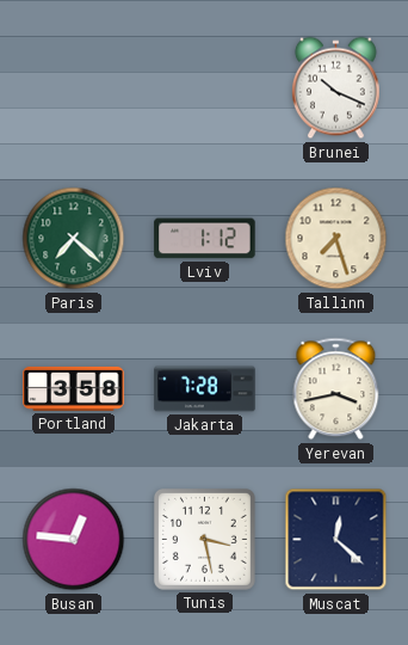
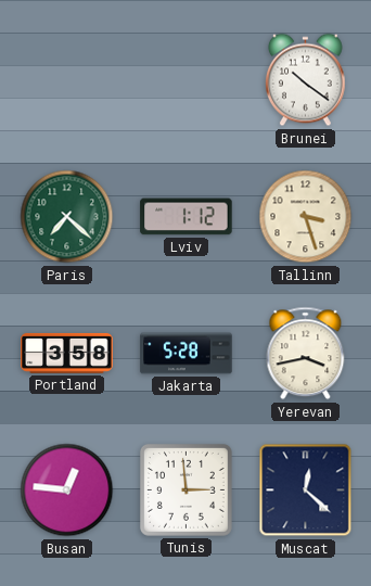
Brunei: 10:19 -> 10:21
Tallinn: 7:27 -> 3:27
Jakarta: 7:28 -> 5:28
Tunis: 3:28 -> 2:59
